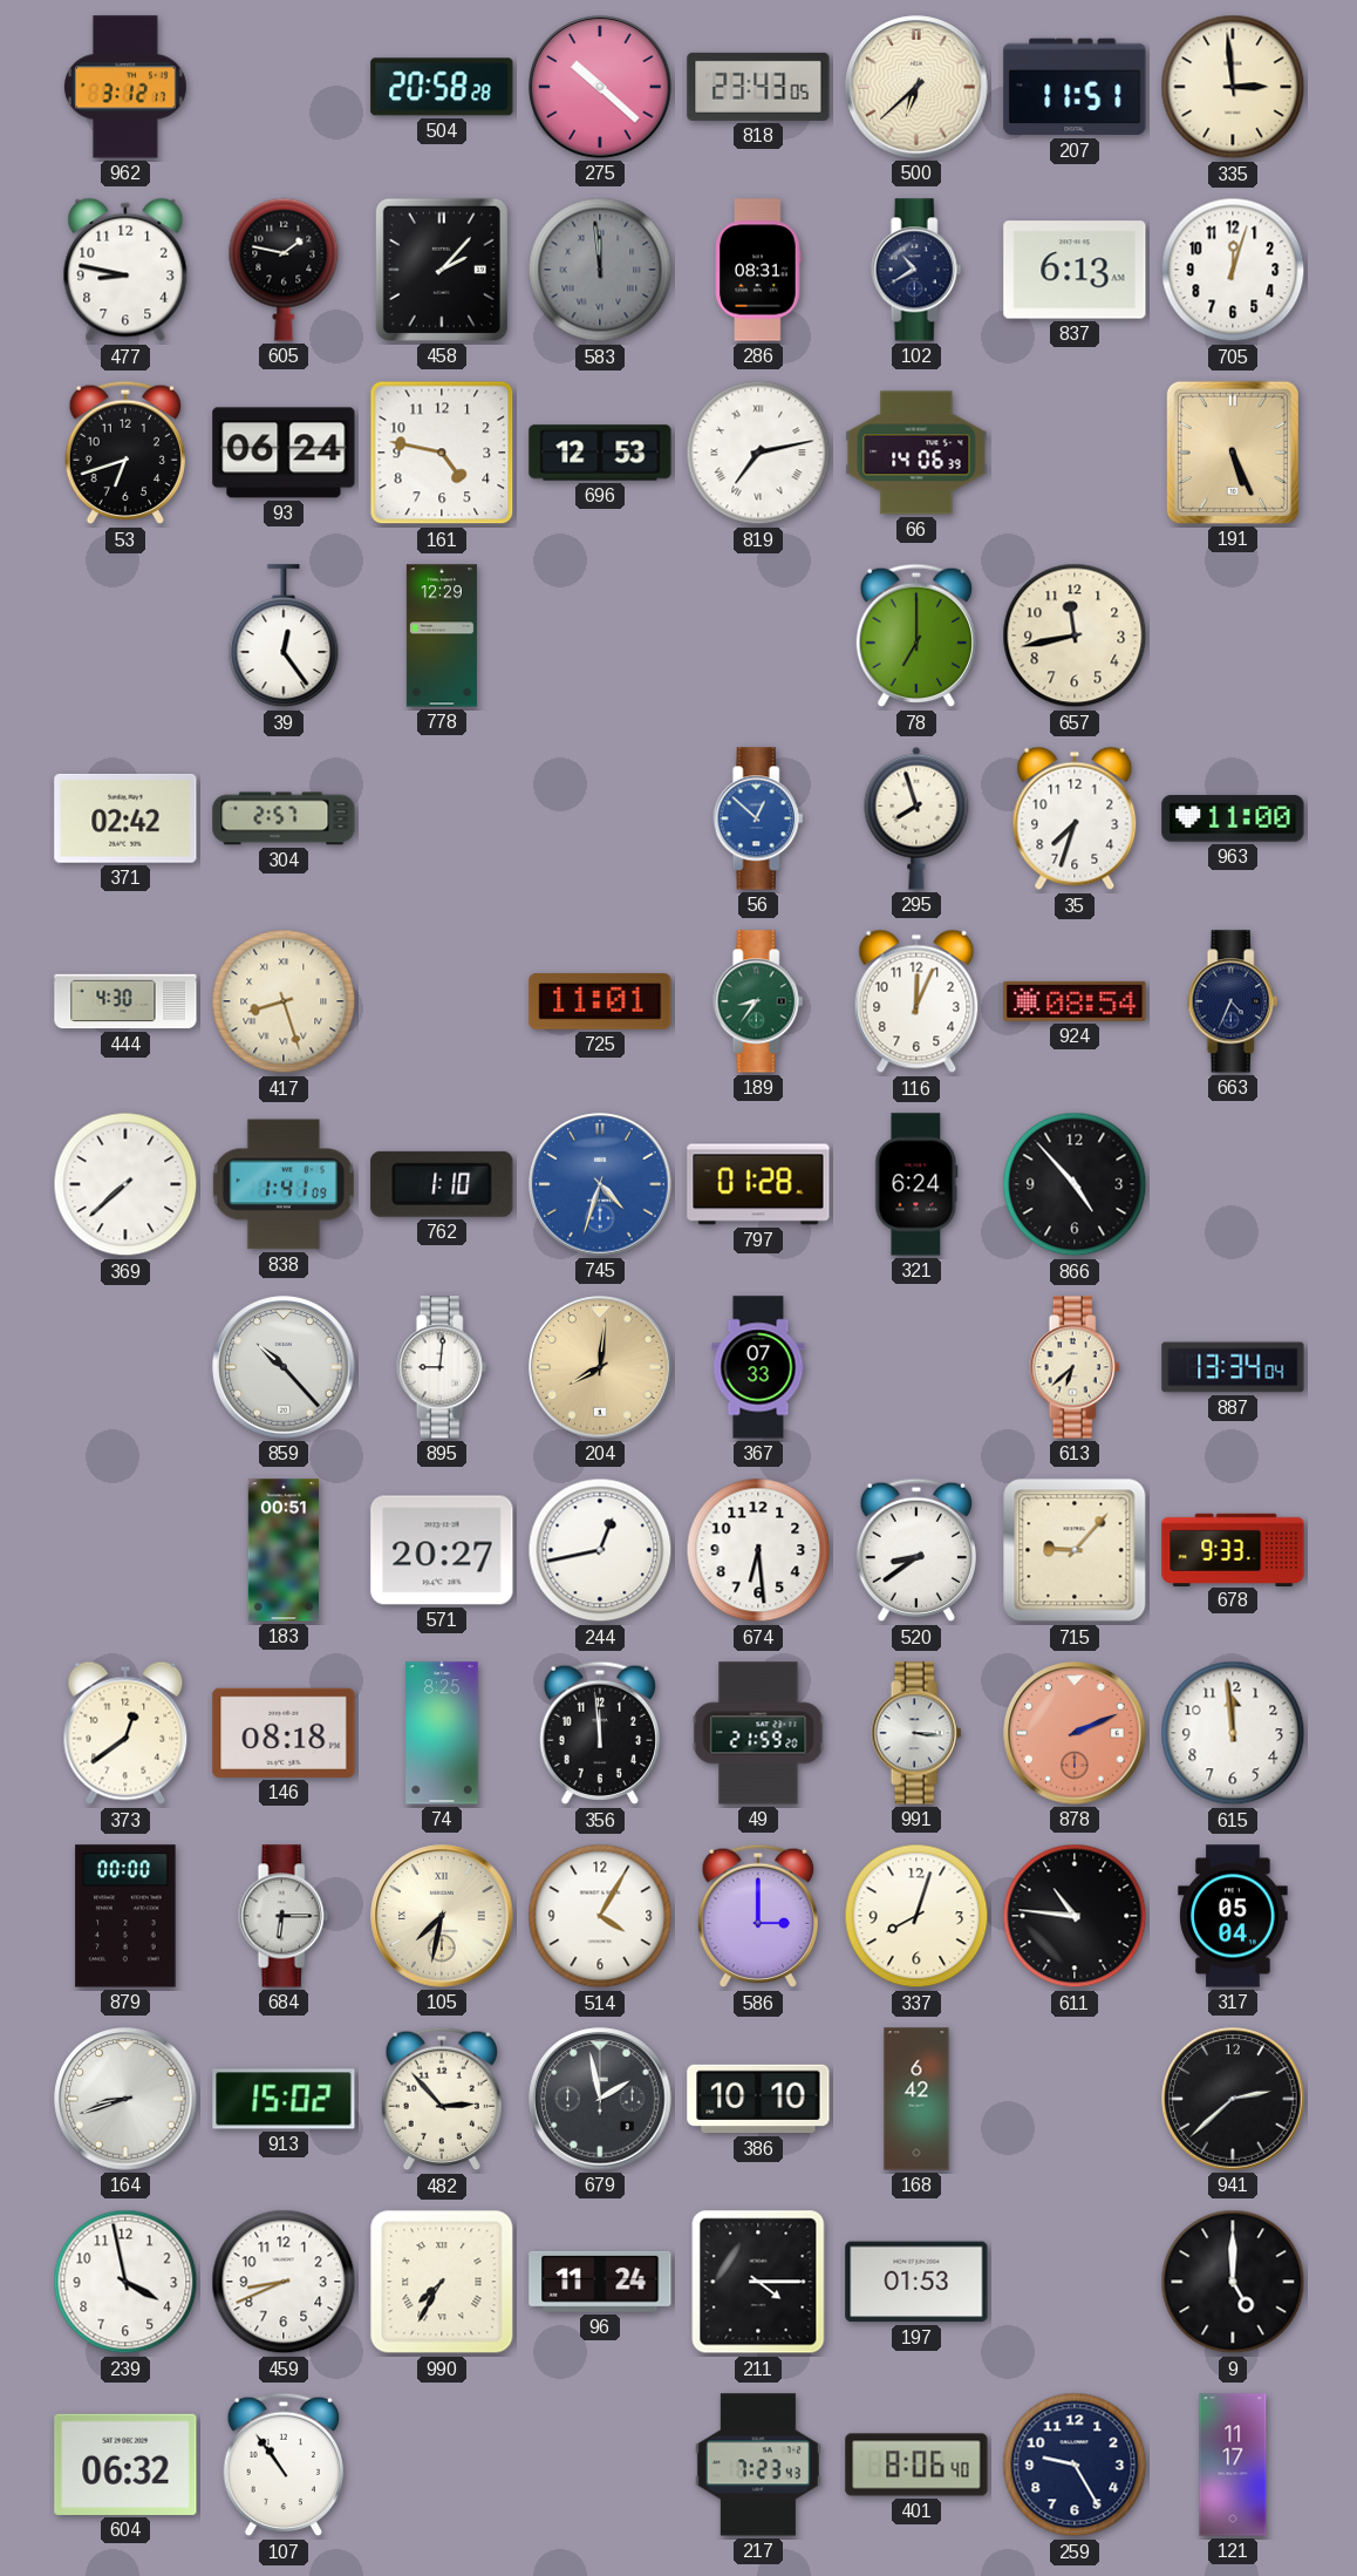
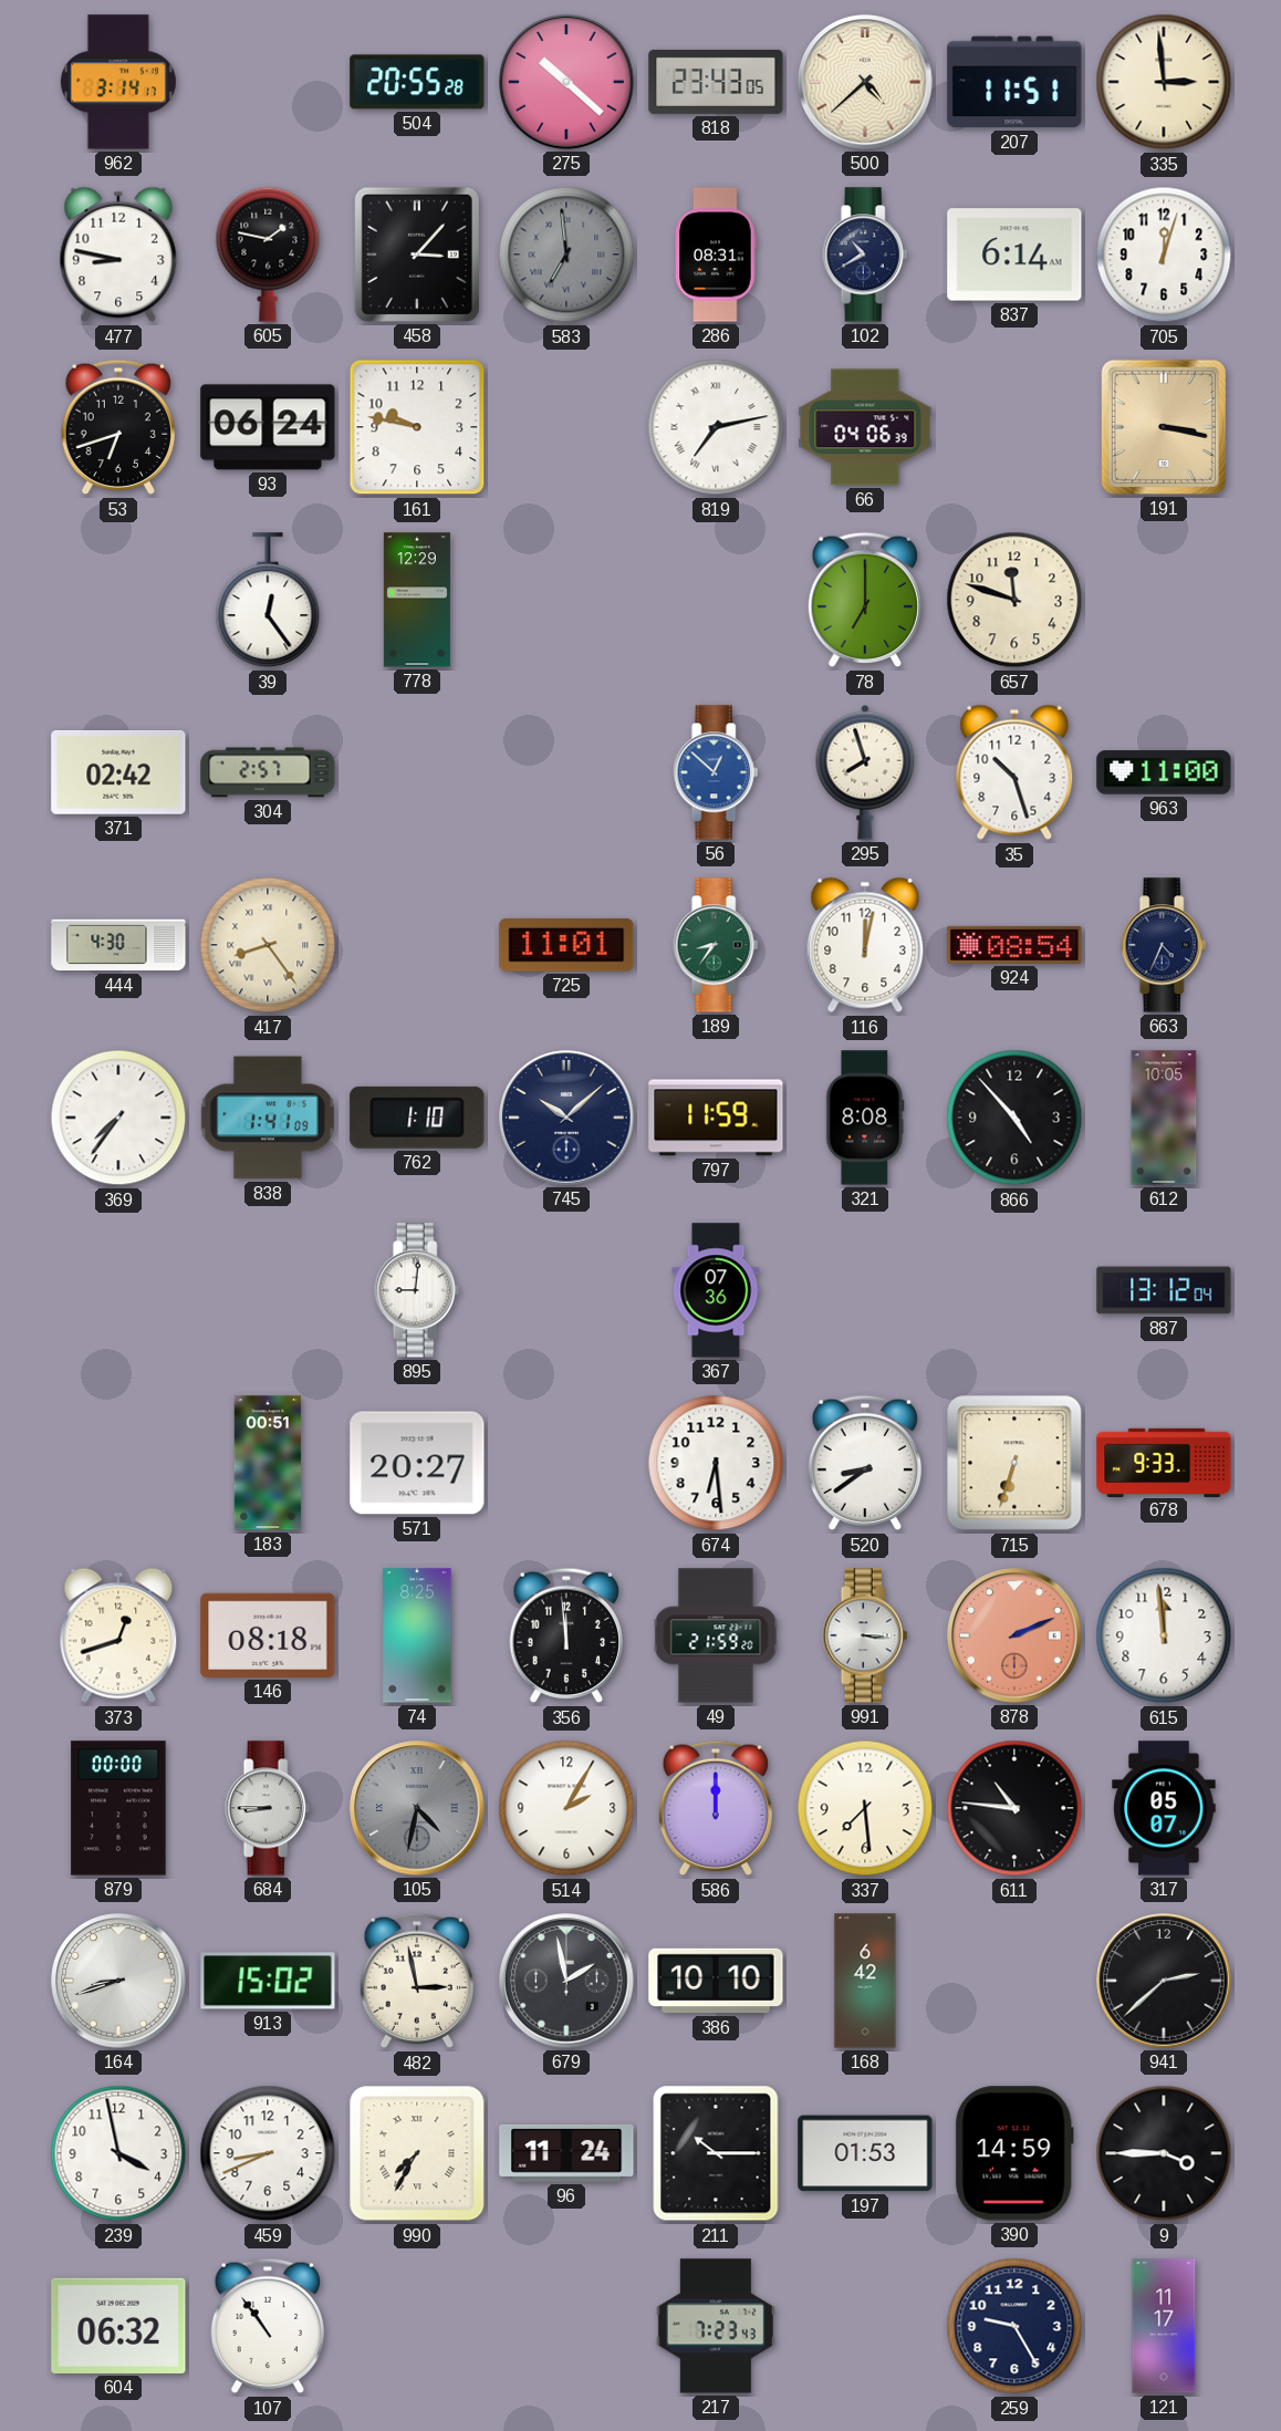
962: 3:12 -> 3:14
504: 20:58 -> 20:55
500: 6:38 -> 4:38
458: 2:07 -> 3:07
583: 11:59 -> 6:59
837: 6:13 -> 6:14
161: 4:47 -> 9:47
696: 12:53 -> none
66: 14:06 -> 04:06
191: 5:26 -> 3:17
657: 11:43 -> 11:48
35: 7:33 -> 10:27
417: 8:27 -> 8:24
116: 12:04 -> 12:02
369: 7:38 -> 7:36
745: 4:33 -> 10:08
745 dial: blue -> navy
797: 01:28 -> 11:59
321: 6:24 -> 8:08
612: none -> 10:05
859: 10:23 -> none
204: 8:01 -> none
367: 07:33 -> 07:36
613: 6:38 -> none
887: 13:34 -> 13:12
244: 12:43 -> none
715: 9:07 -> 6:33
373: 12:39 -> 12:42
684: 6:15 -> 8:45
105: 7:32 -> 4:32
105 dial: cream -> grey
514: 4:05 -> 2:05
586: 3:00 -> 12:00
337: 8:03 -> 7:29
317: 05:04 -> 05:07
482: 2:53 -> 2:58
211: 4:15 -> 10:15
390: none -> 14:59
9: 5:00 -> 3:45
401: 8:06 -> none
